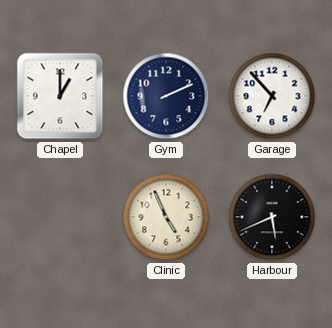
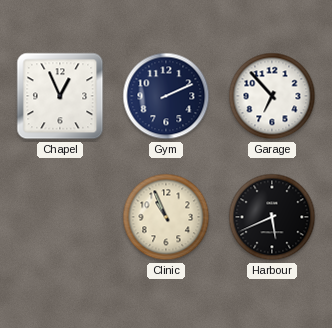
Chapel: 1:00 -> 12:56
Clinic: 4:56 -> 10:56
